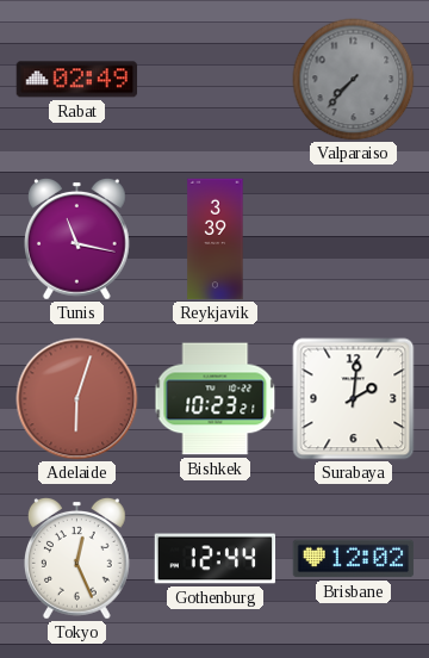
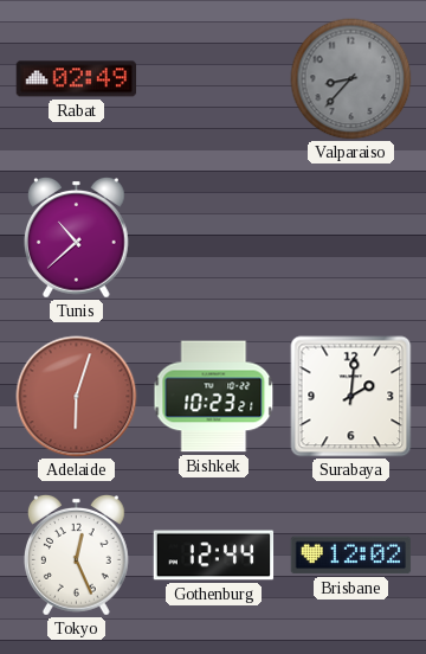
Valparaiso: 7:37 -> 8:37
Tunis: 11:17 -> 10:38
Reykjavik: 3:39 -> none
